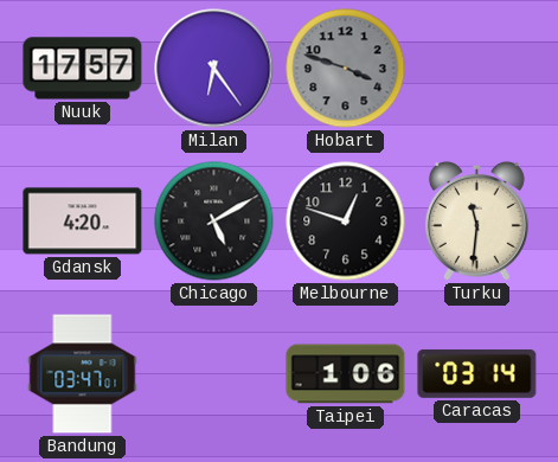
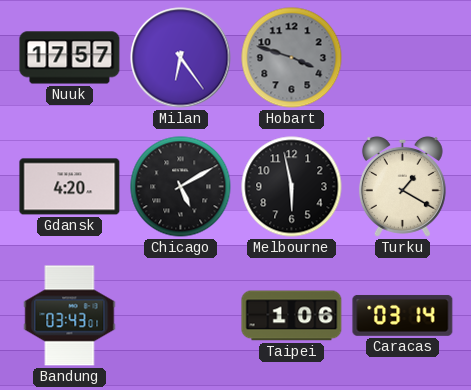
Melbourne: 12:48 -> 5:58
Turku: 11:31 -> 1:20
Bandung: 03:47 -> 03:43
